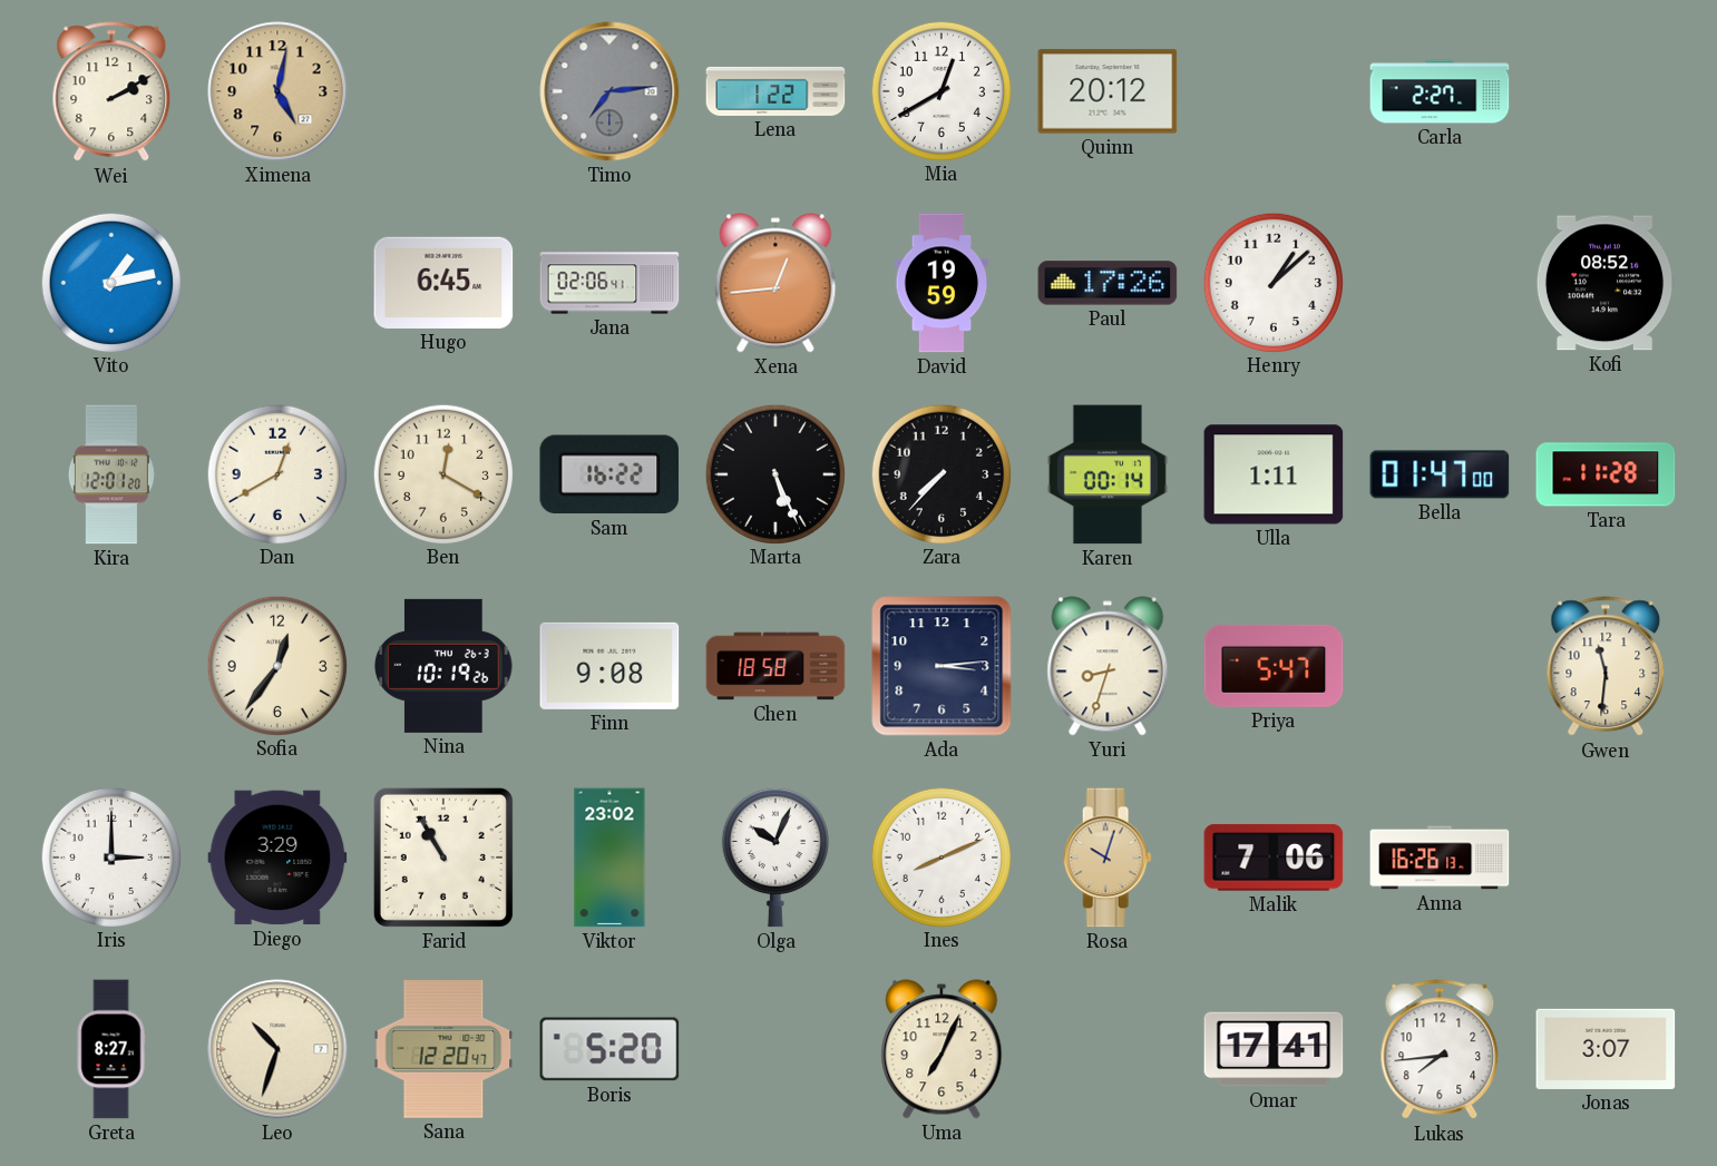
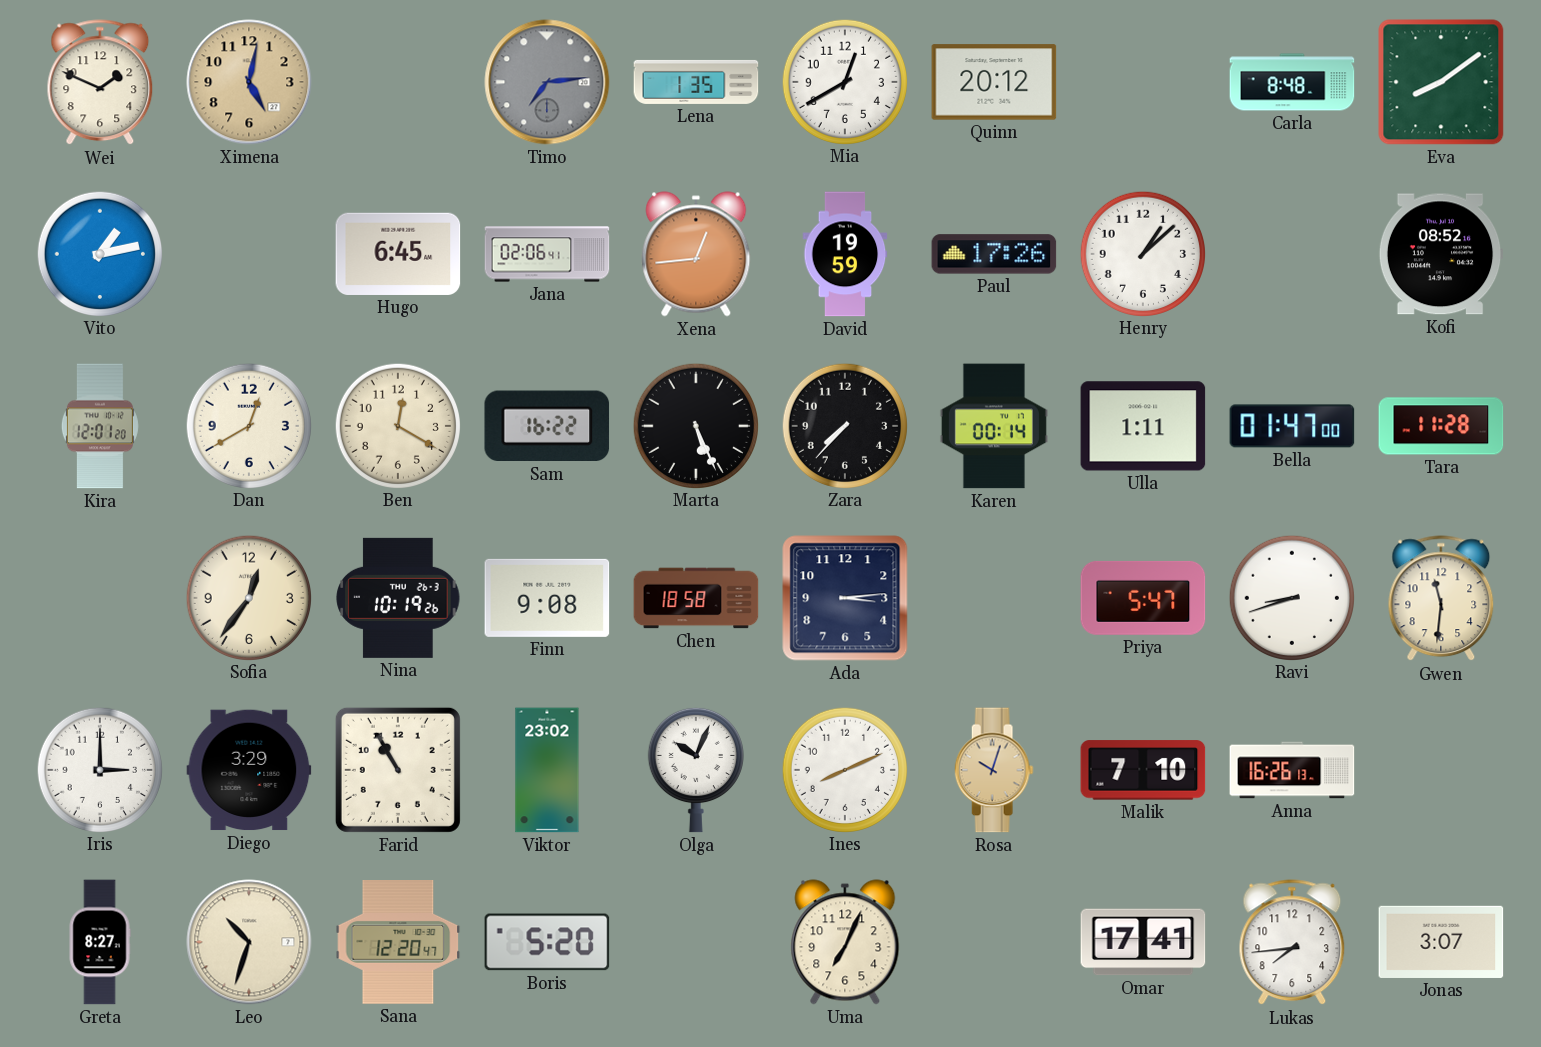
Wei: 2:10 -> 1:49
Lena: 1:22 -> 1:35
Carla: 2:27 -> 8:48
Eva: none -> 8:09
Yuri: 8:33 -> none
Ravi: none -> 8:42
Malik: 7:06 -> 7:10
